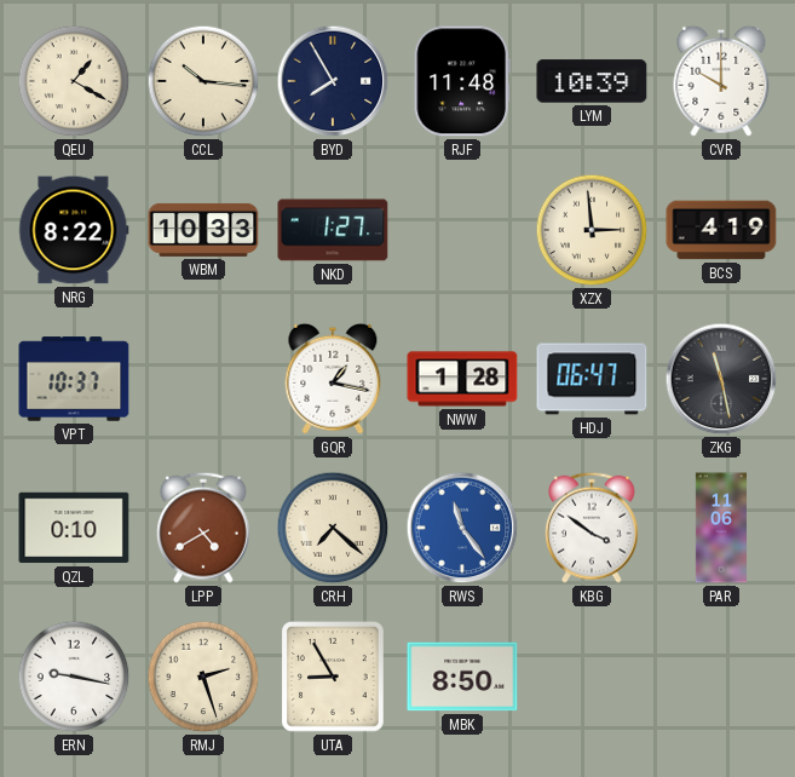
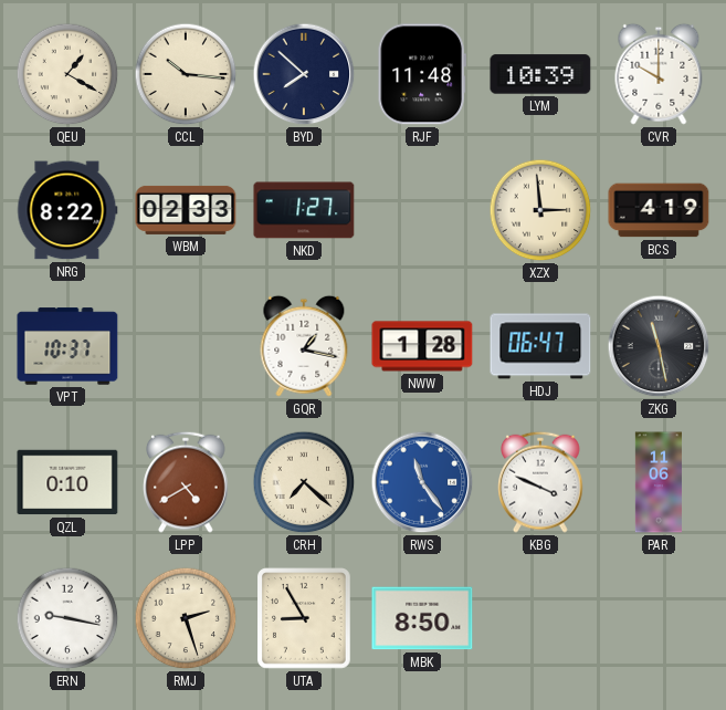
BYD: 7:55 -> 7:52
WBM: 10:33 -> 02:33
KBG: 3:51 -> 3:49
